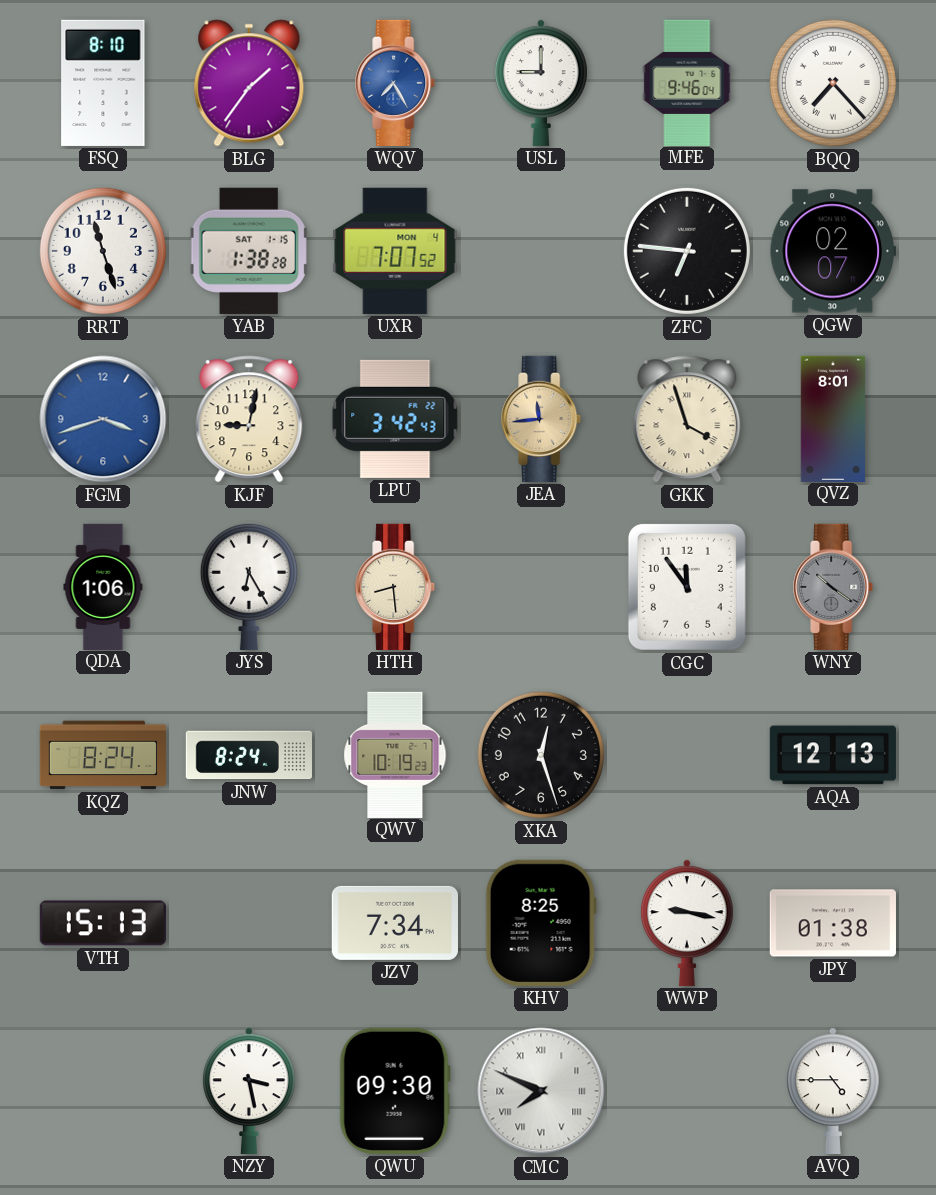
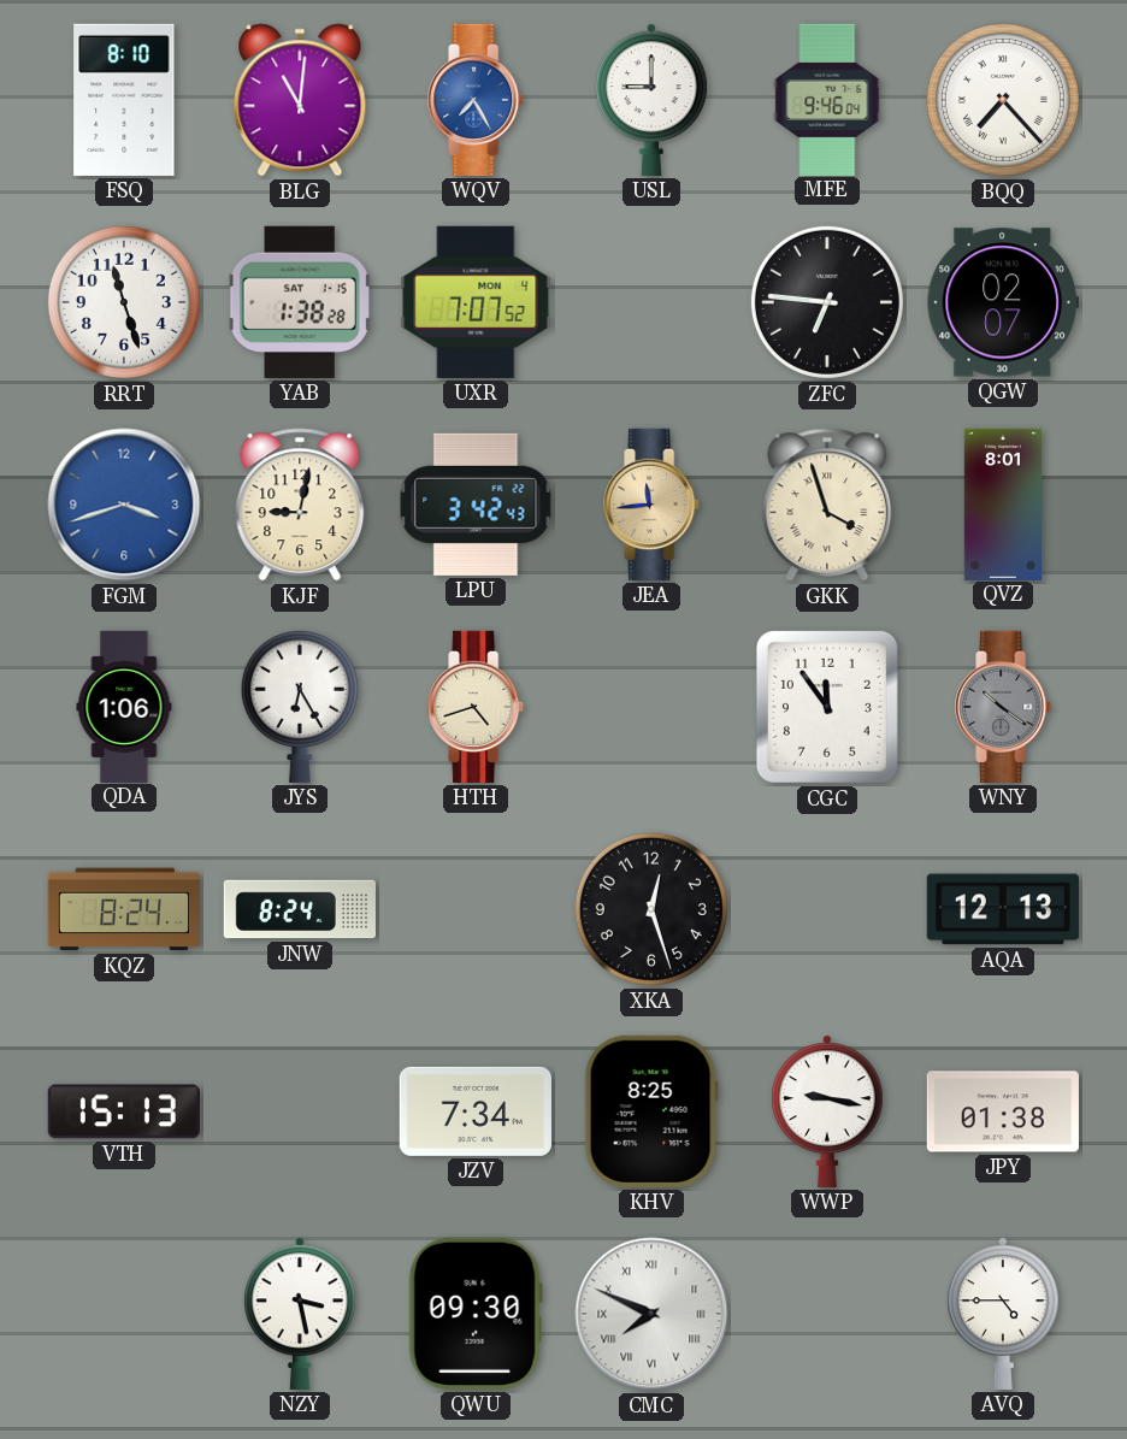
BLG: 1:36 -> 11:01
HTH: 8:29 -> 4:42
QWV: 10:19 -> none
